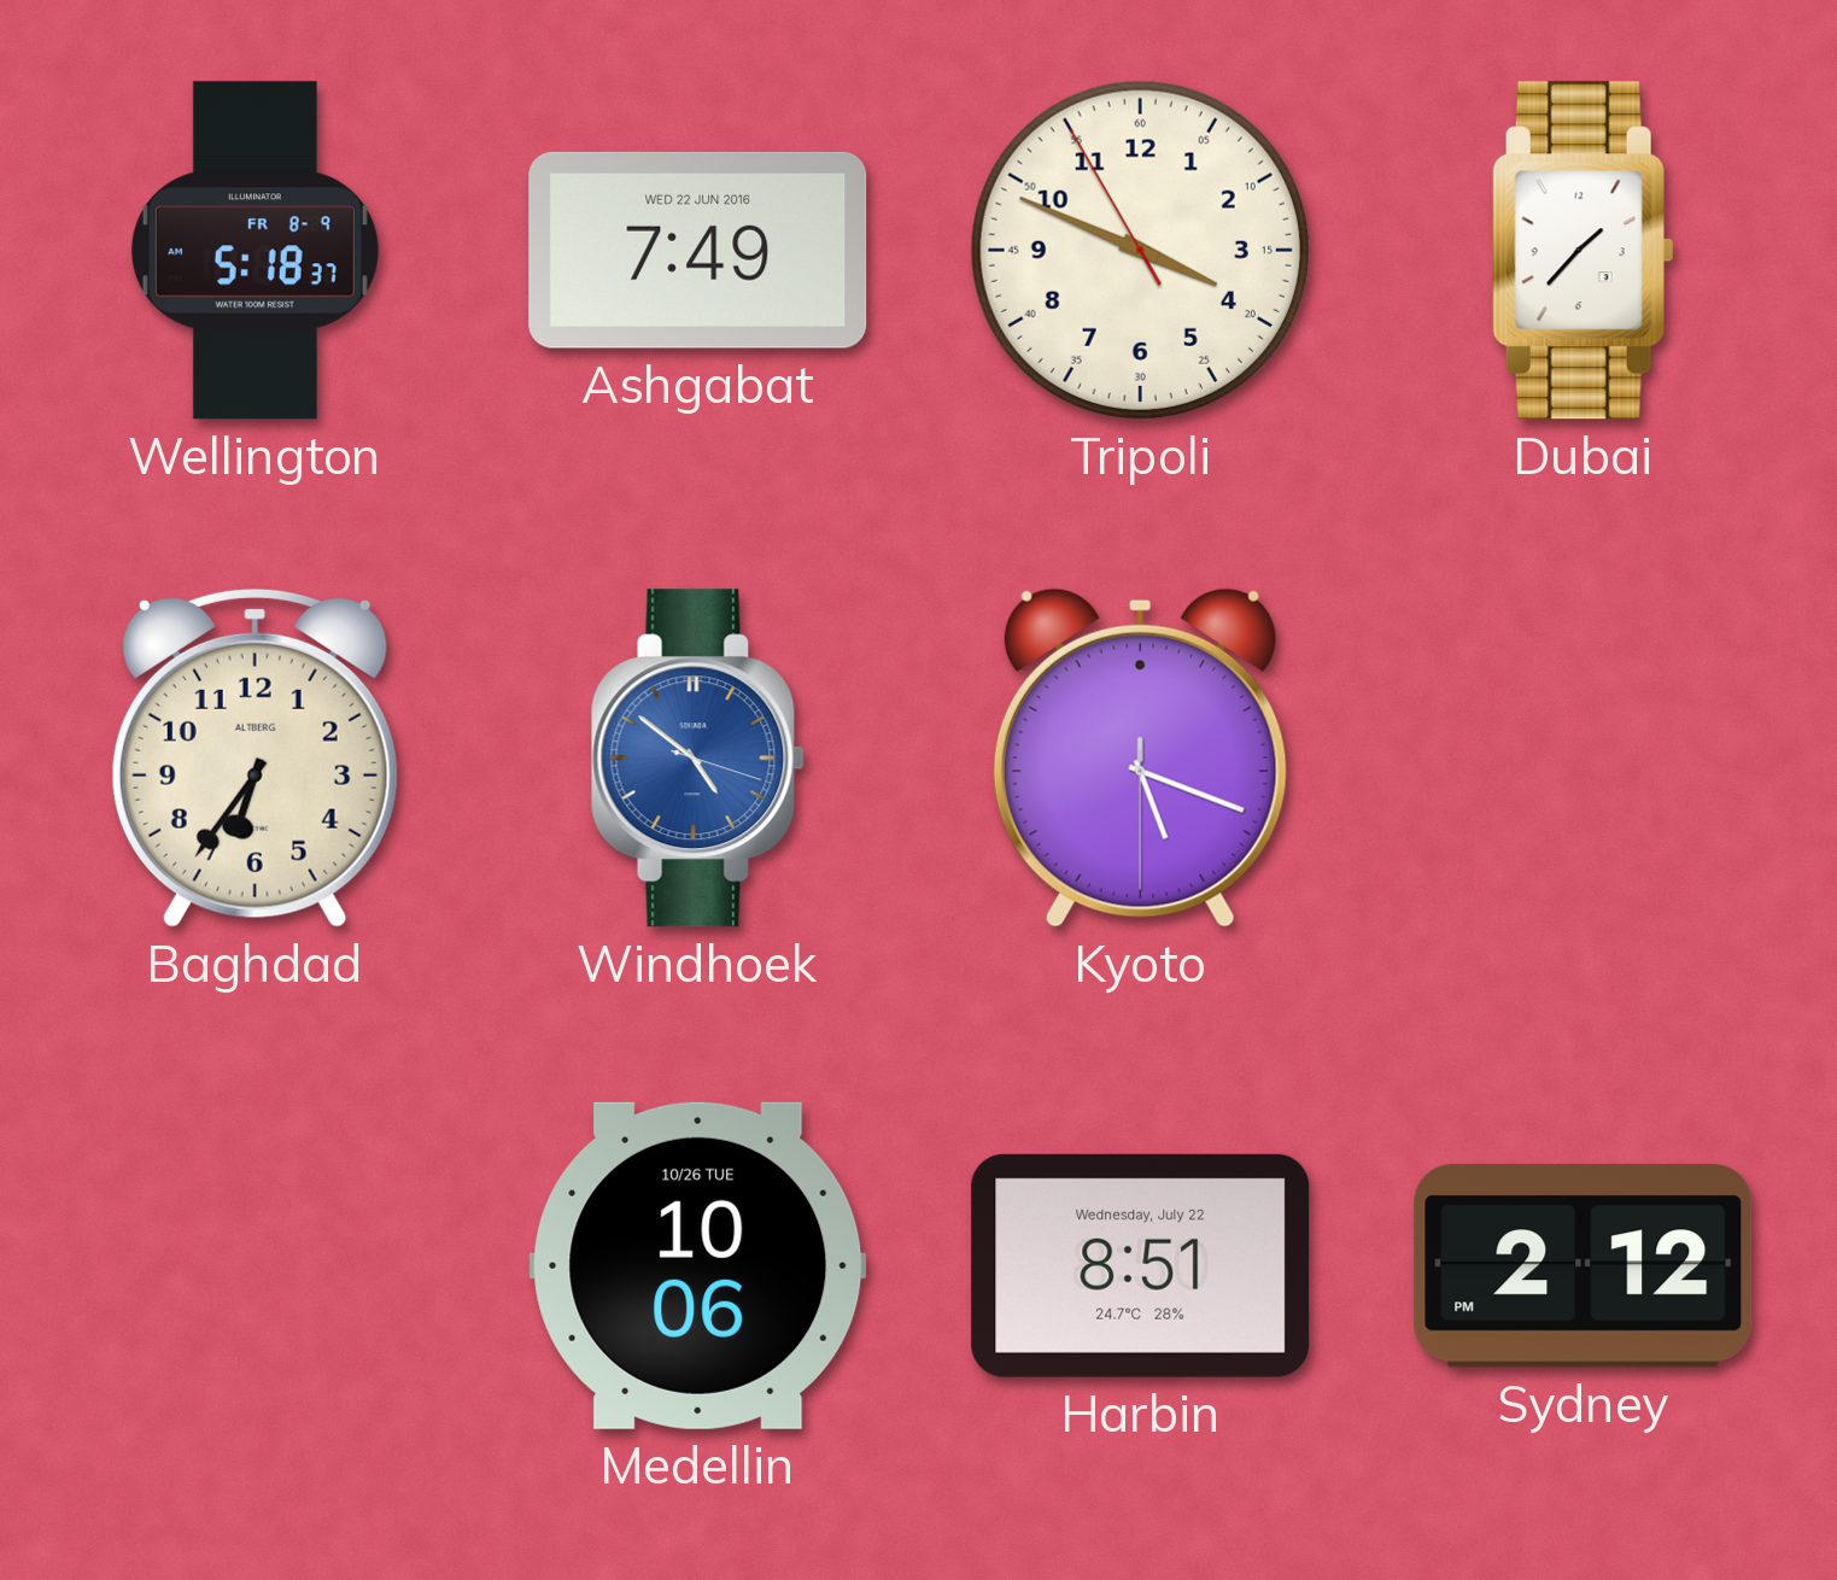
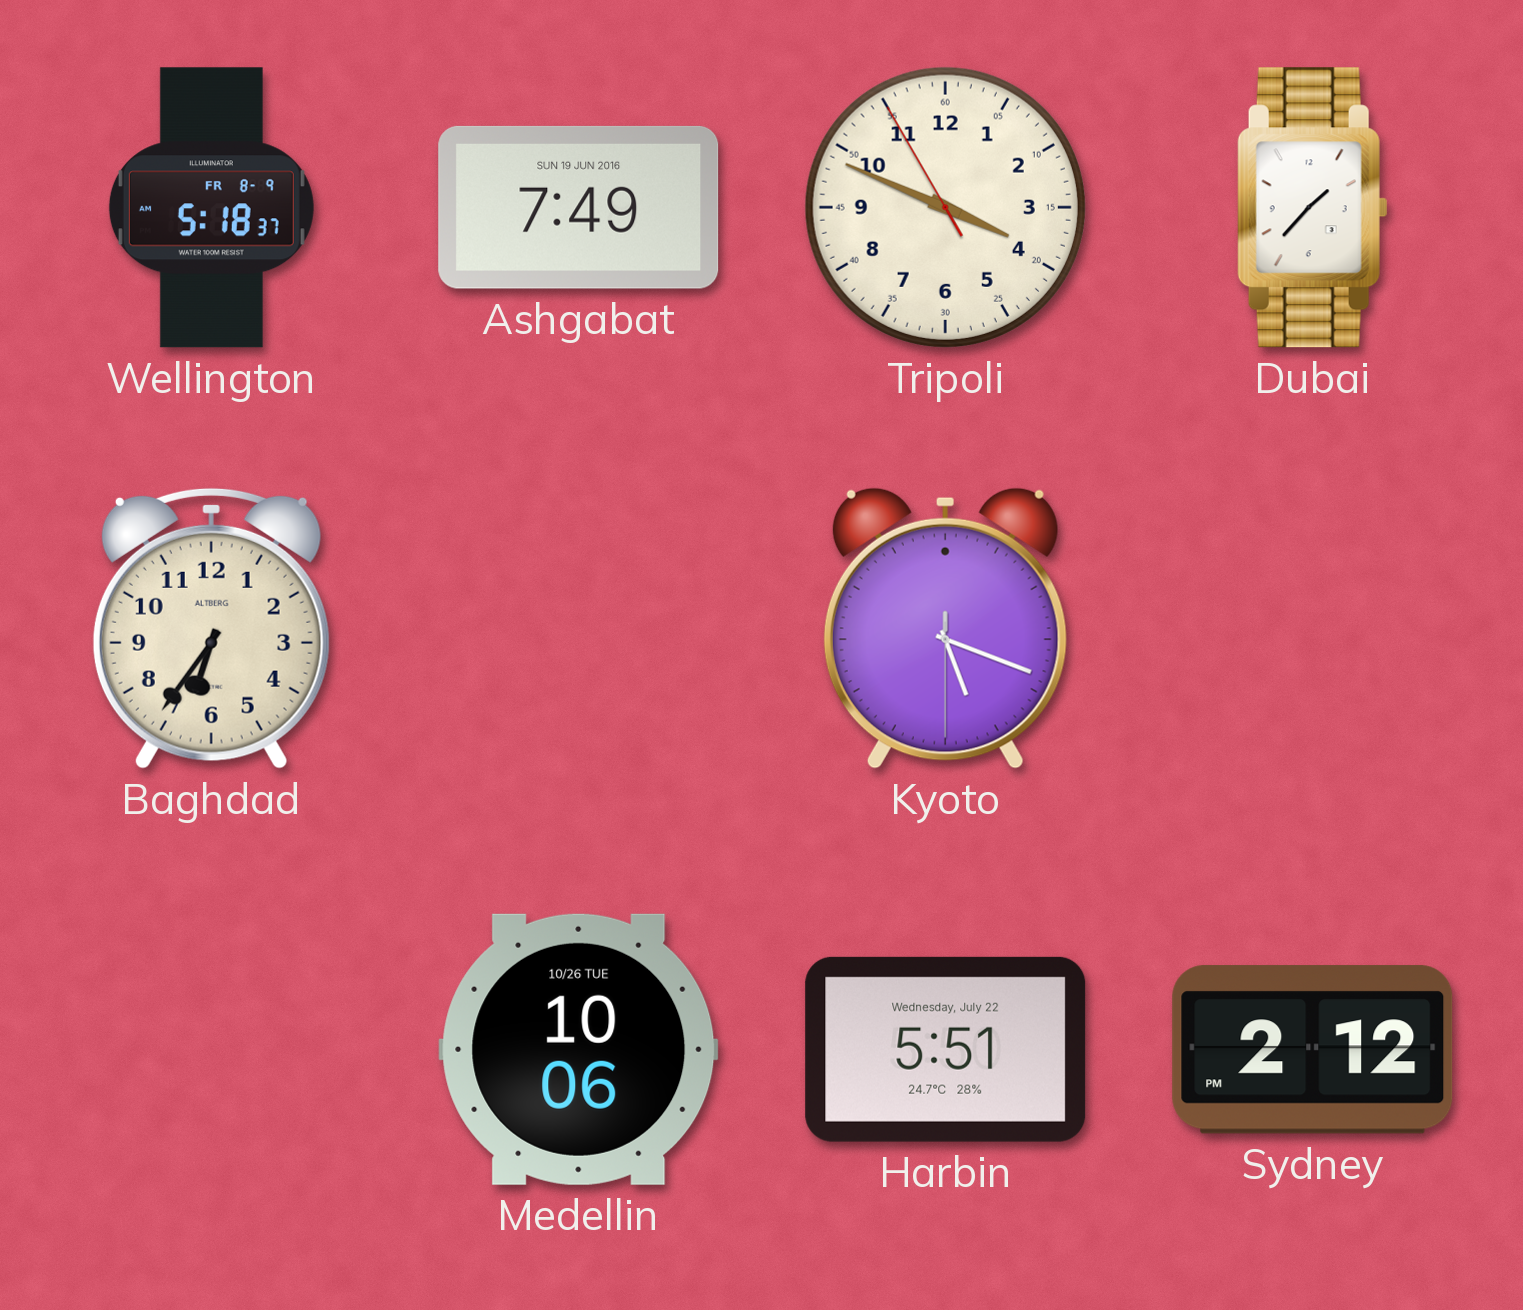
Ashgabat date: WED 22 JUN 2016 -> SUN 19 JUN 2016
Windhoek: 4:51 -> none
Harbin: 8:51 -> 5:51
